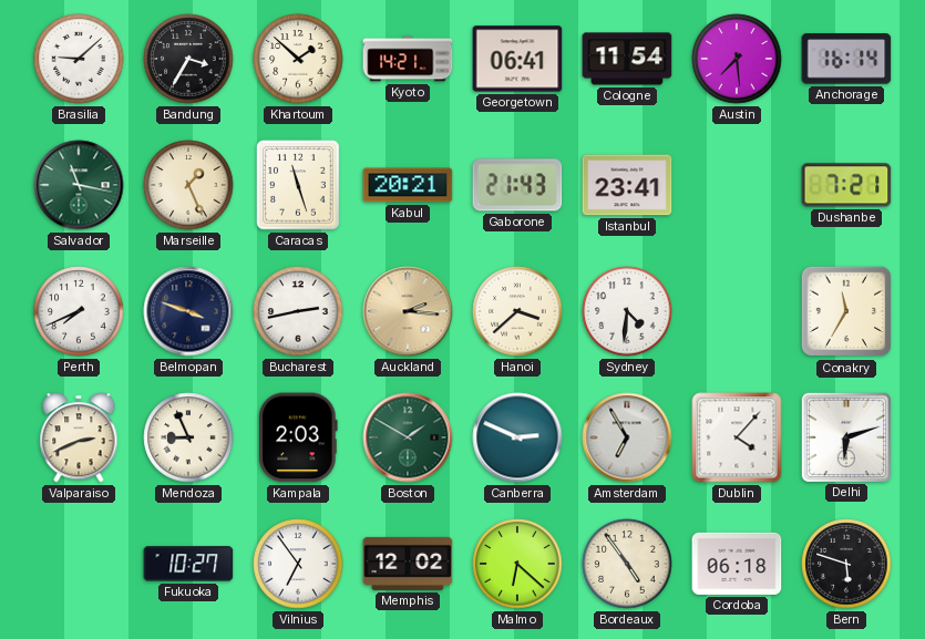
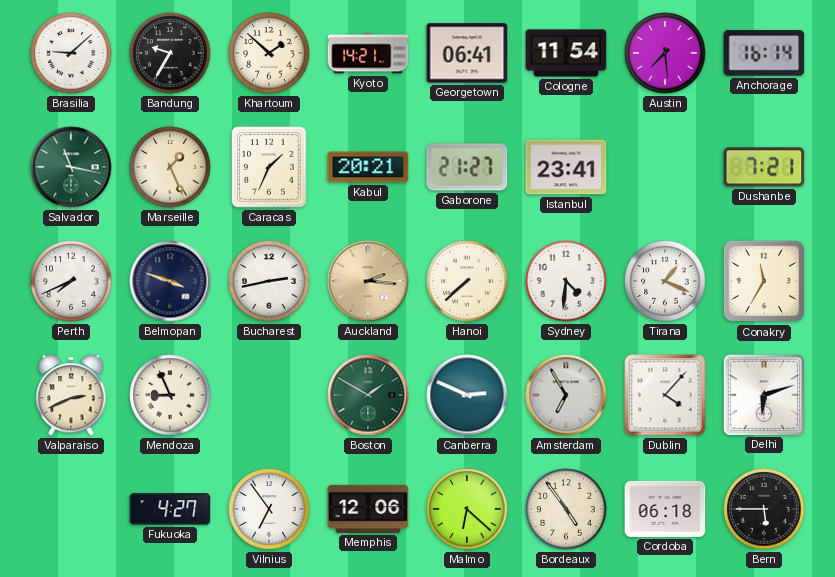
Bandung: 3:35 -> 9:35
Caracas: 11:27 -> 1:34
Gaborone: 21:43 -> 21:27
Hanoi: 3:38 -> 7:38
Tirana: none -> 1:19
Kampala: 2:03 -> none
Fukuoka: 10:27 -> 4:27
Memphis: 12:02 -> 12:06
Bern: 5:48 -> 5:45
